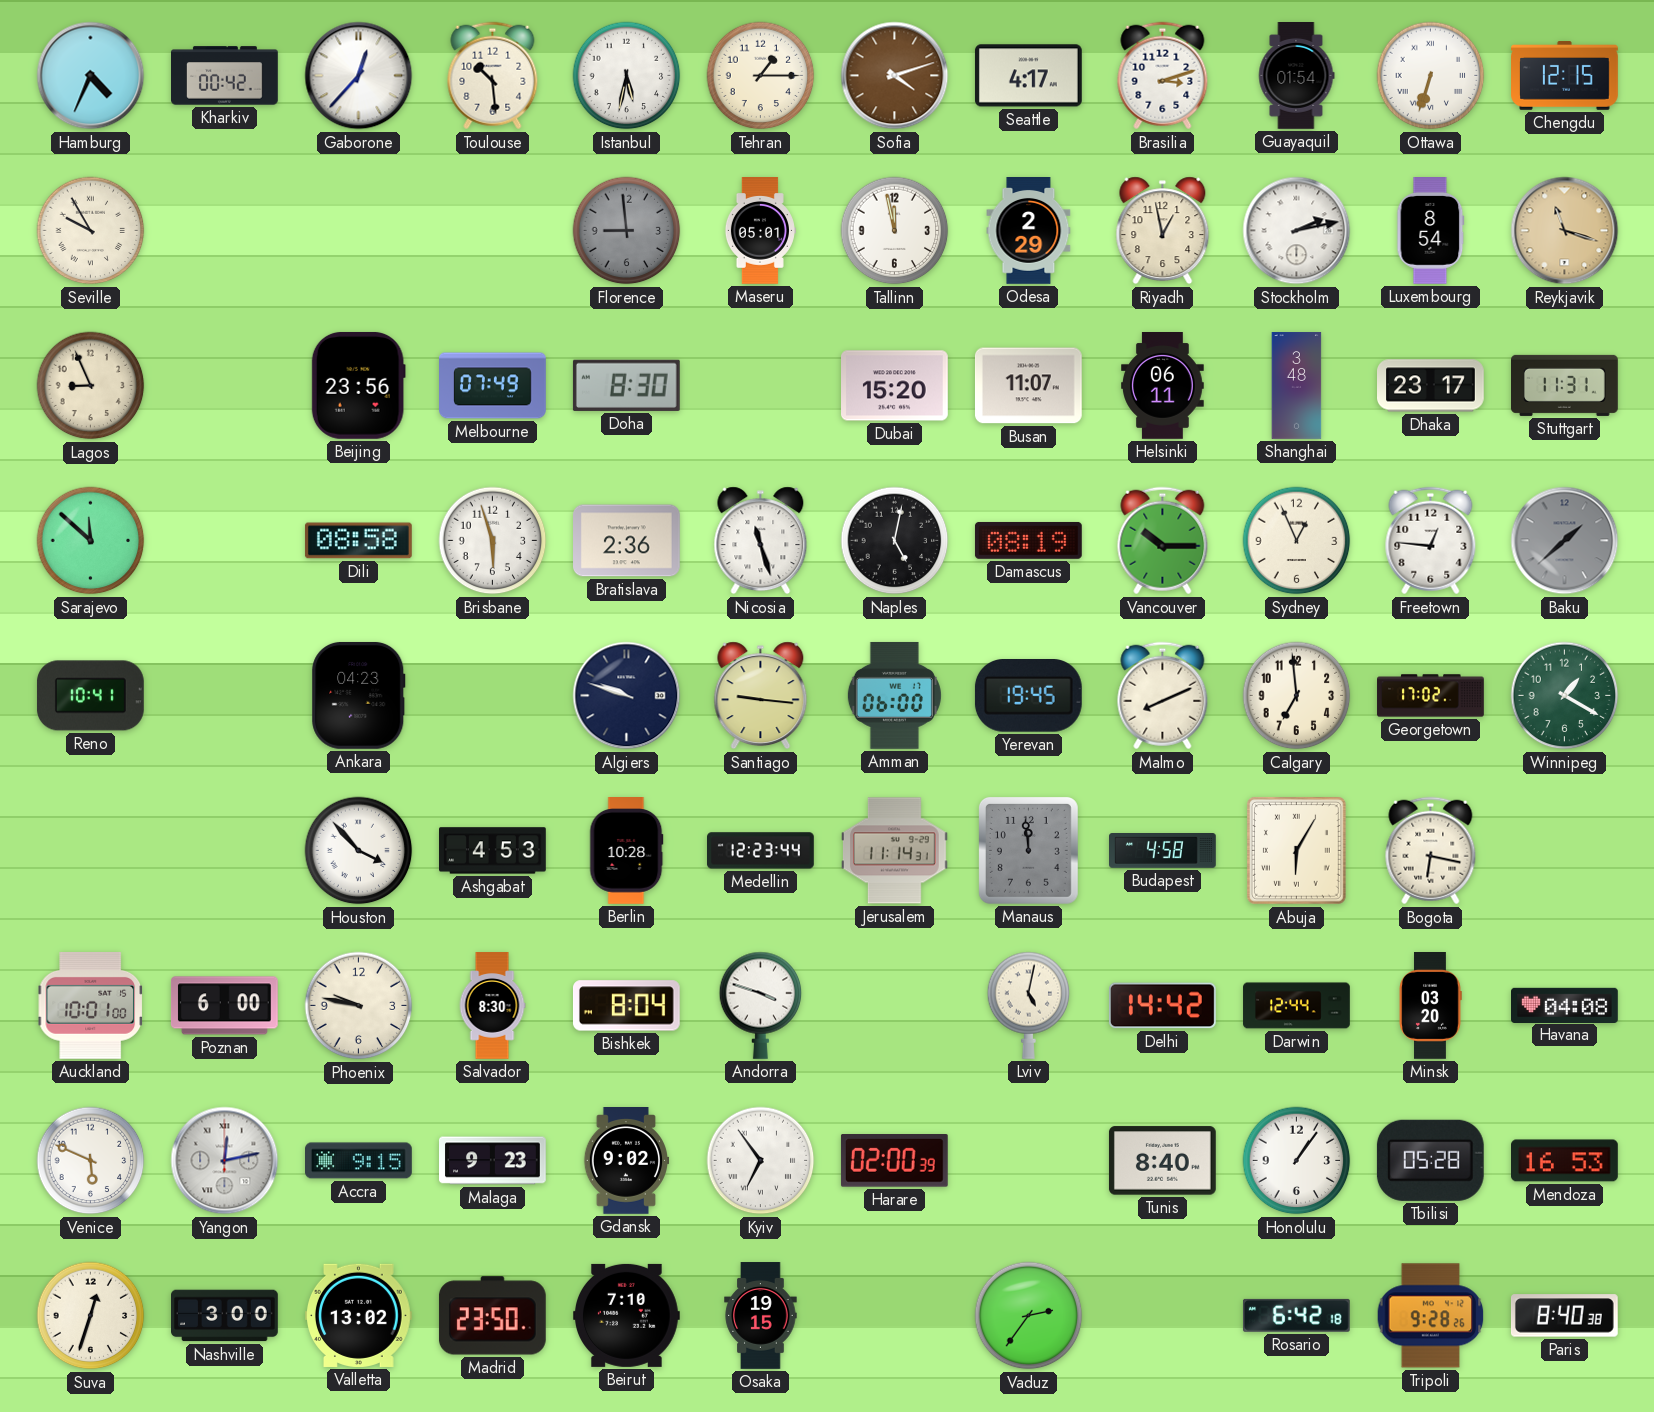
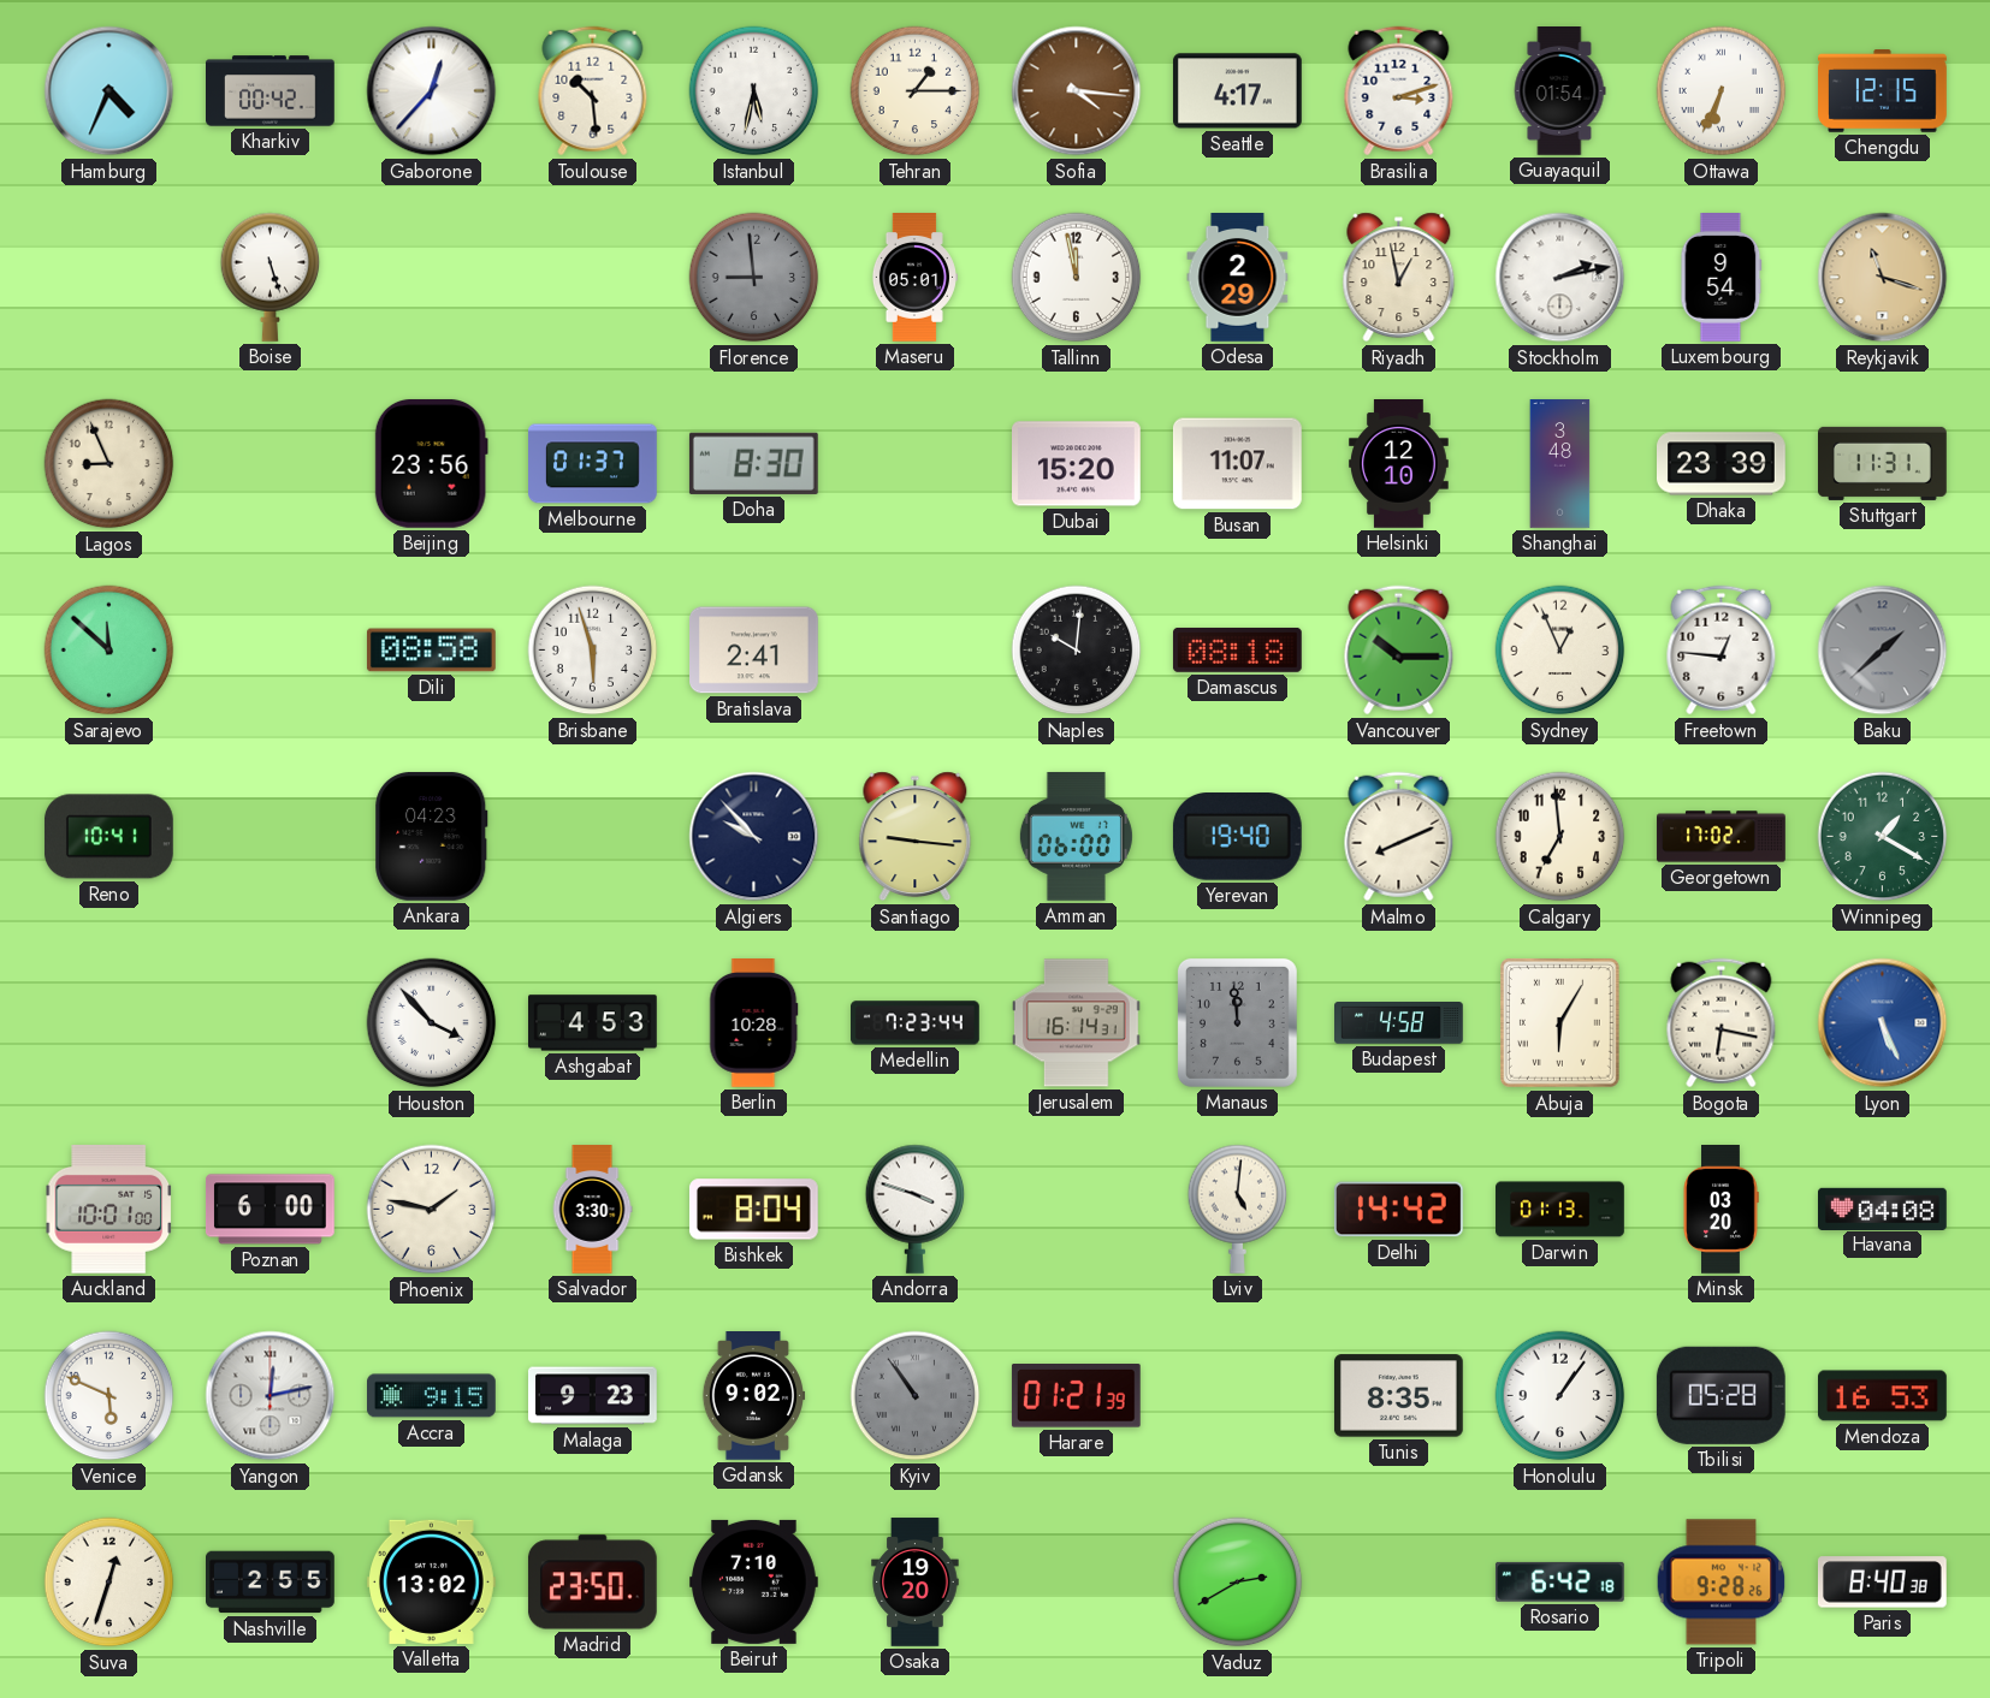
Sofia: 4:12 -> 4:16
Ottawa: 6:33 -> 6:34
Seville: 9:55 -> none
Boise: none -> 5:27
Luxembourg: 8:54 -> 9:54
Melbourne: 07:49 -> 01:37
Helsinki: 06:11 -> 12:10
Dhaka: 23:17 -> 23:39
Bratislava: 2:36 -> 2:41
Nicosia: 11:27 -> none
Naples: 5:02 -> 10:01
Damascus: 08:19 -> 08:18
Algiers: 9:48 -> 9:53
Yerevan: 19:45 -> 19:40
Medellin: 12:23 -> 7:23
Jerusalem: 11:14 -> 16:14
Lyon: none -> 5:26
Phoenix: 9:47 -> 1:47
Salvador: 8:30 -> 3:30
Lviv: 5:02 -> 5:01
Darwin: 12:44 -> 01:13
Kyiv: 6:54 -> 10:54
Kyiv dial: white -> grey
Harare: 02:00 -> 01:21
Tunis: 8:40 -> 8:35
Nashville: 3:00 -> 2:55
Osaka: 19:15 -> 19:20
Vaduz: 2:36 -> 2:40
